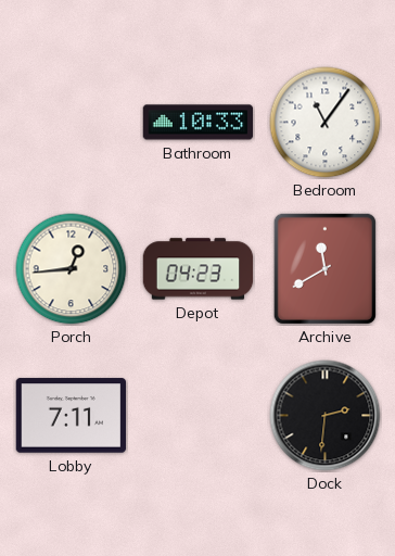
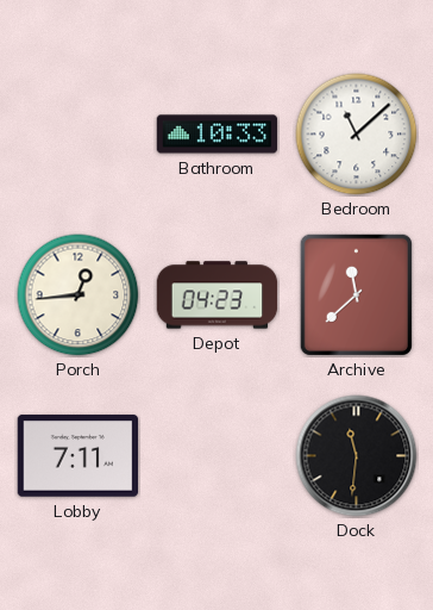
Bedroom: 11:06 -> 11:08
Archive: 11:40 -> 11:38
Dock: 2:31 -> 11:31
